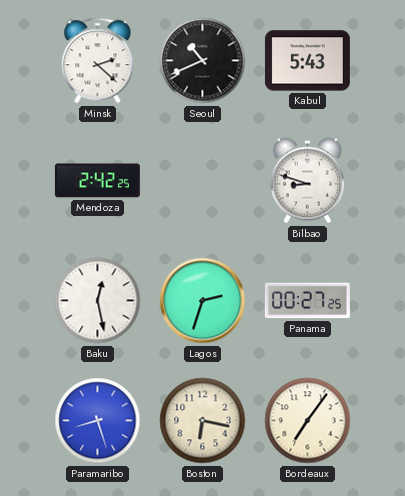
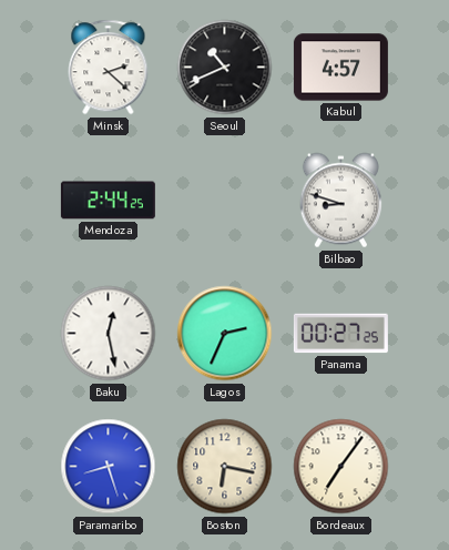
Kabul: 5:43 -> 4:57
Mendoza: 2:42 -> 2:44
Lagos: 2:33 -> 2:34
